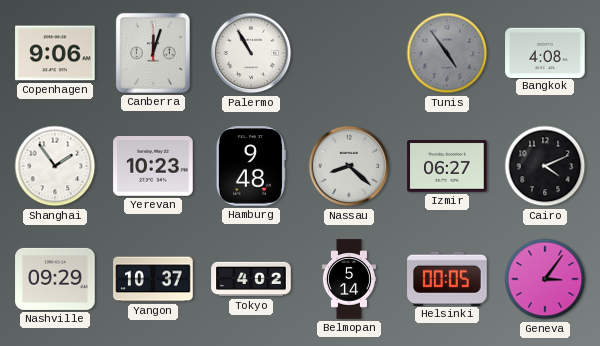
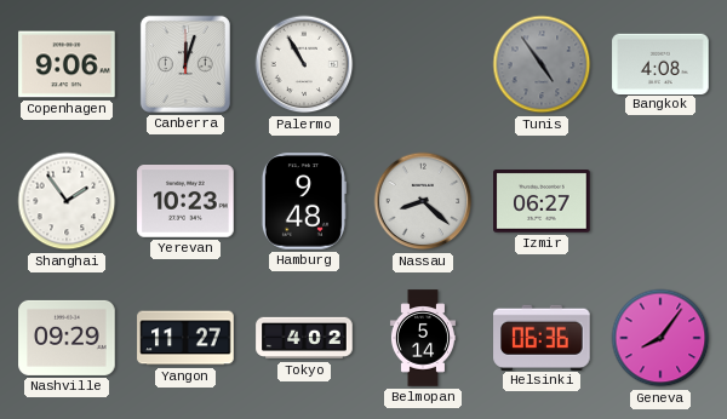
Cairo: 4:11 -> none
Yangon: 10:37 -> 11:27
Helsinki: 00:05 -> 06:36
Geneva: 3:06 -> 8:06
